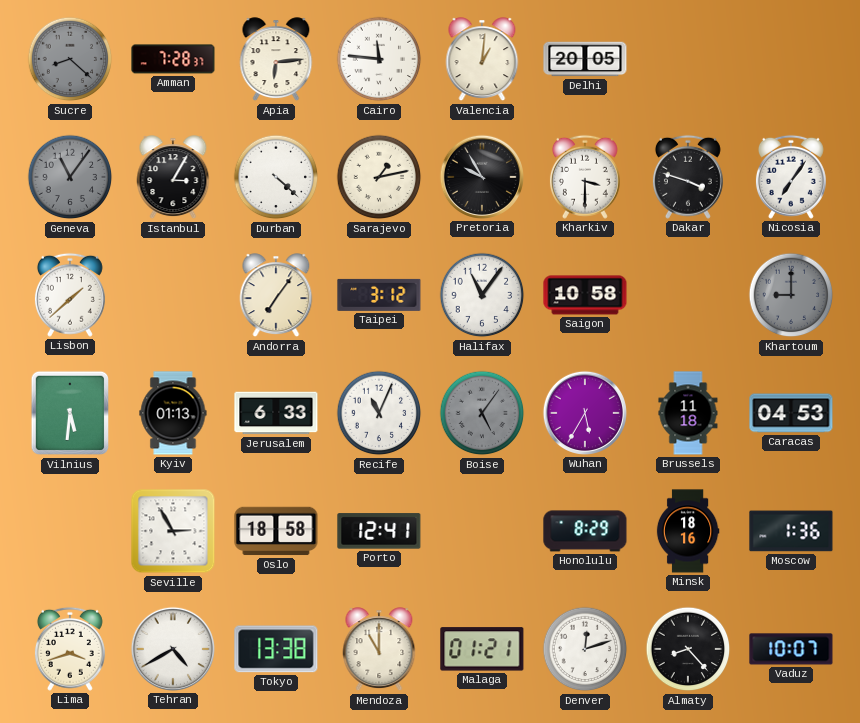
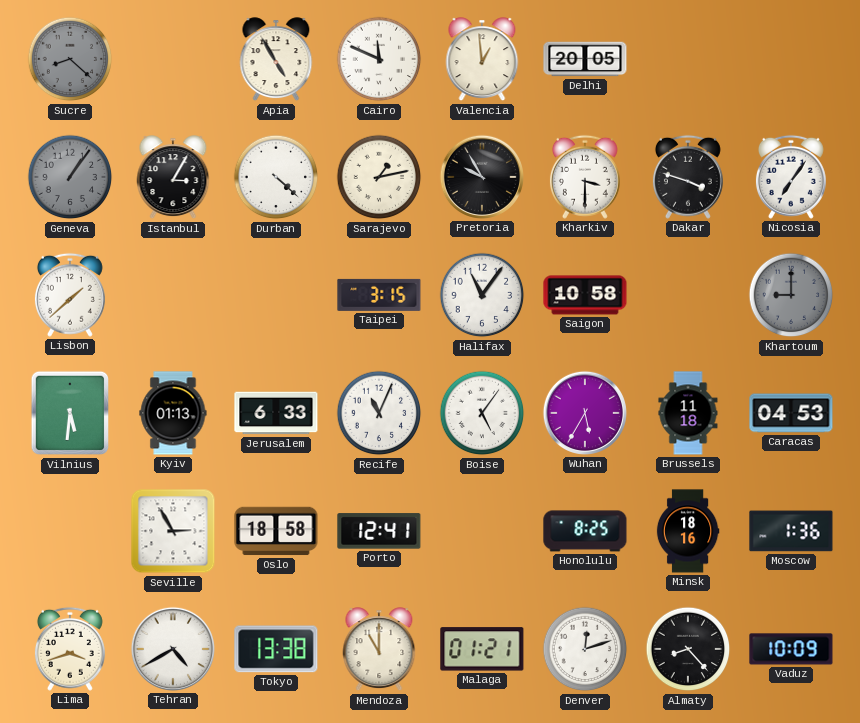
Amman: 7:28 -> none
Apia: 6:14 -> 4:55
Cairo: 11:46 -> 11:49
Valencia: 1:01 -> 12:59
Geneva: 11:06 -> 1:06
Andorra: 7:06 -> none
Taipei: 3:12 -> 3:15
Boise dial: grey -> white
Honolulu: 8:29 -> 8:25
Vaduz: 10:07 -> 10:09
